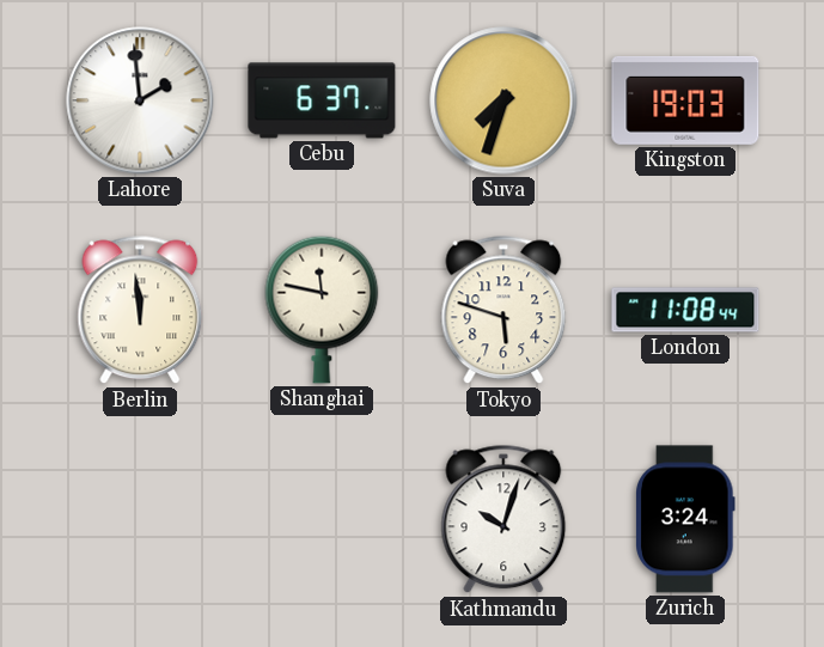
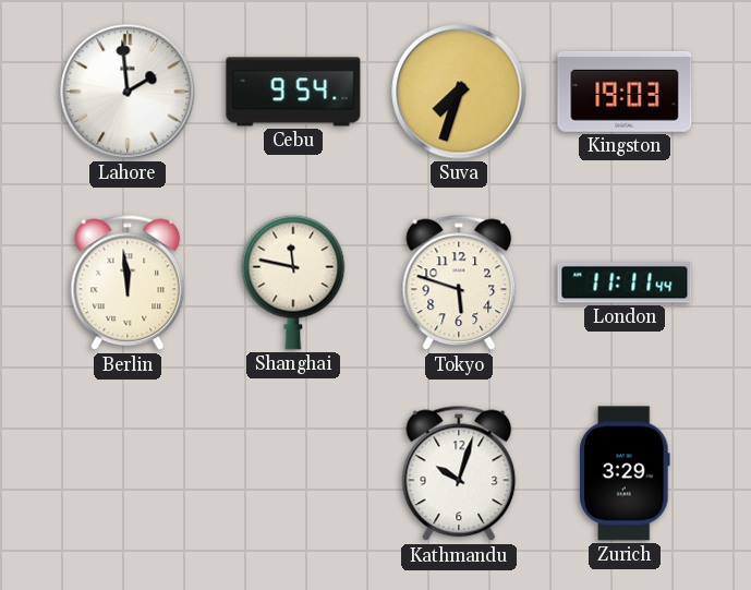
Cebu: 6:37 -> 9:54
London: 11:08 -> 11:11
Zurich: 3:24 -> 3:29
